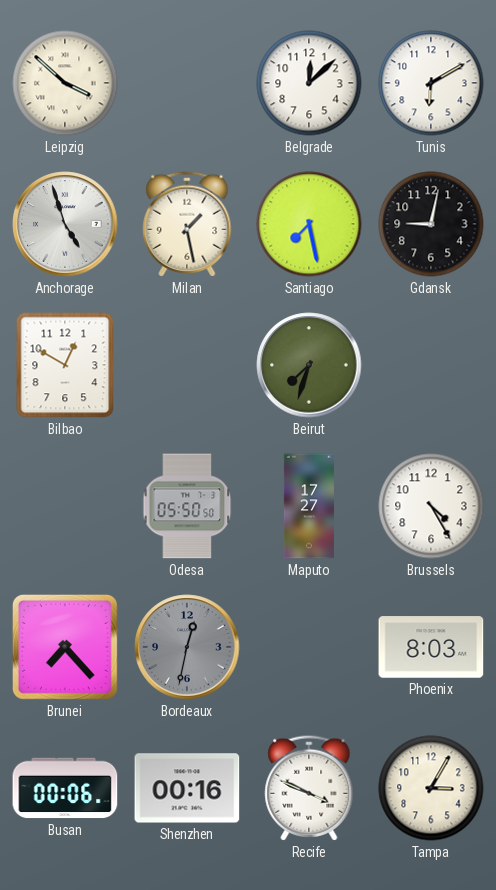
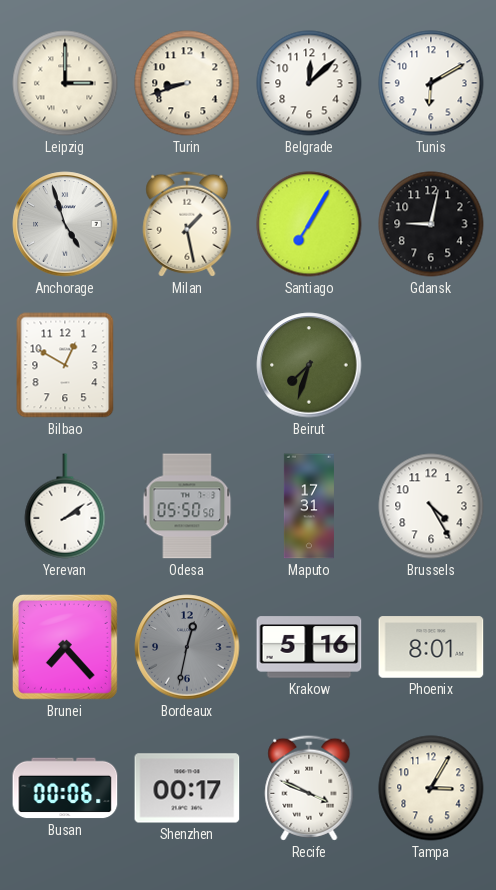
Leipzig: 3:52 -> 3:00
Turin: none -> 8:42
Santiago: 7:28 -> 7:05
Yerevan: none -> 2:09
Maputo: 17:27 -> 17:31
Krakow: none -> 5:16
Phoenix: 8:03 -> 8:01
Shenzhen: 00:16 -> 00:17
